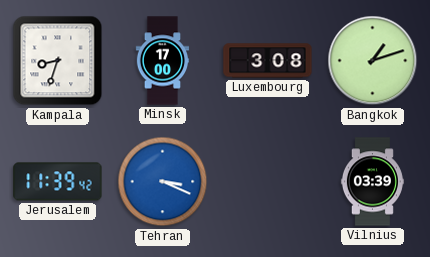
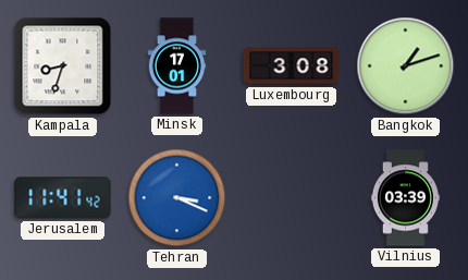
Minsk: 17:00 -> 17:01
Jerusalem: 11:39 -> 11:41
